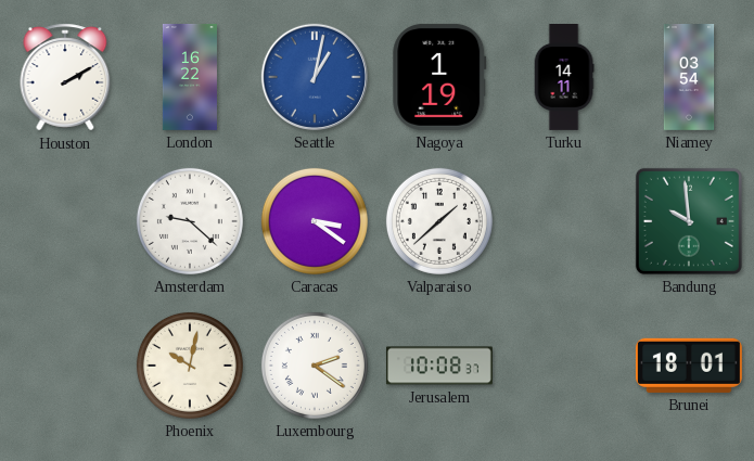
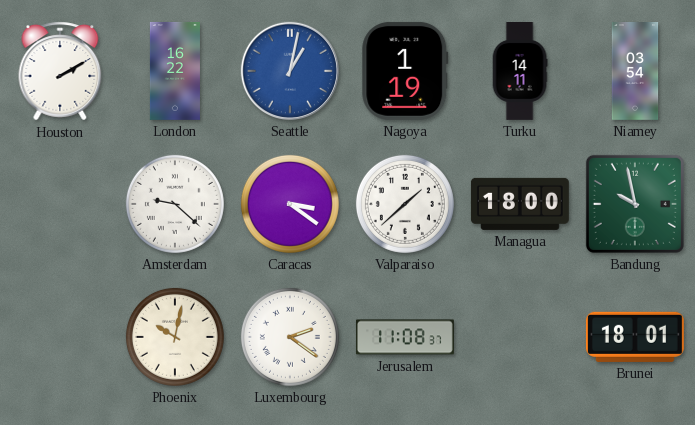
Managua: none -> 18:00
Bandung: 9:59 -> 9:58
Jerusalem: 10:08 -> 11:08
